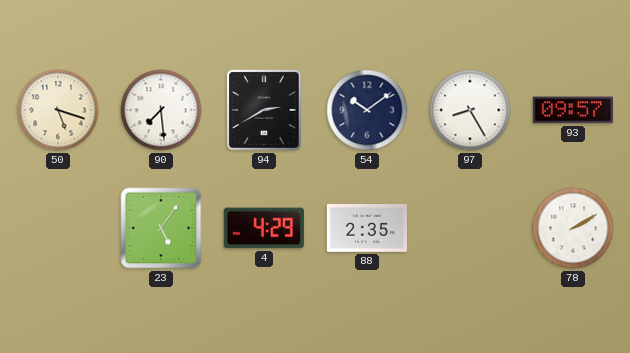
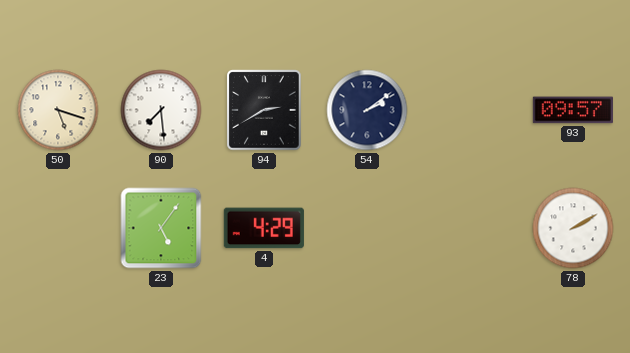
54: 10:09 -> 2:09
97: 8:25 -> none
88: 2:35 -> none
